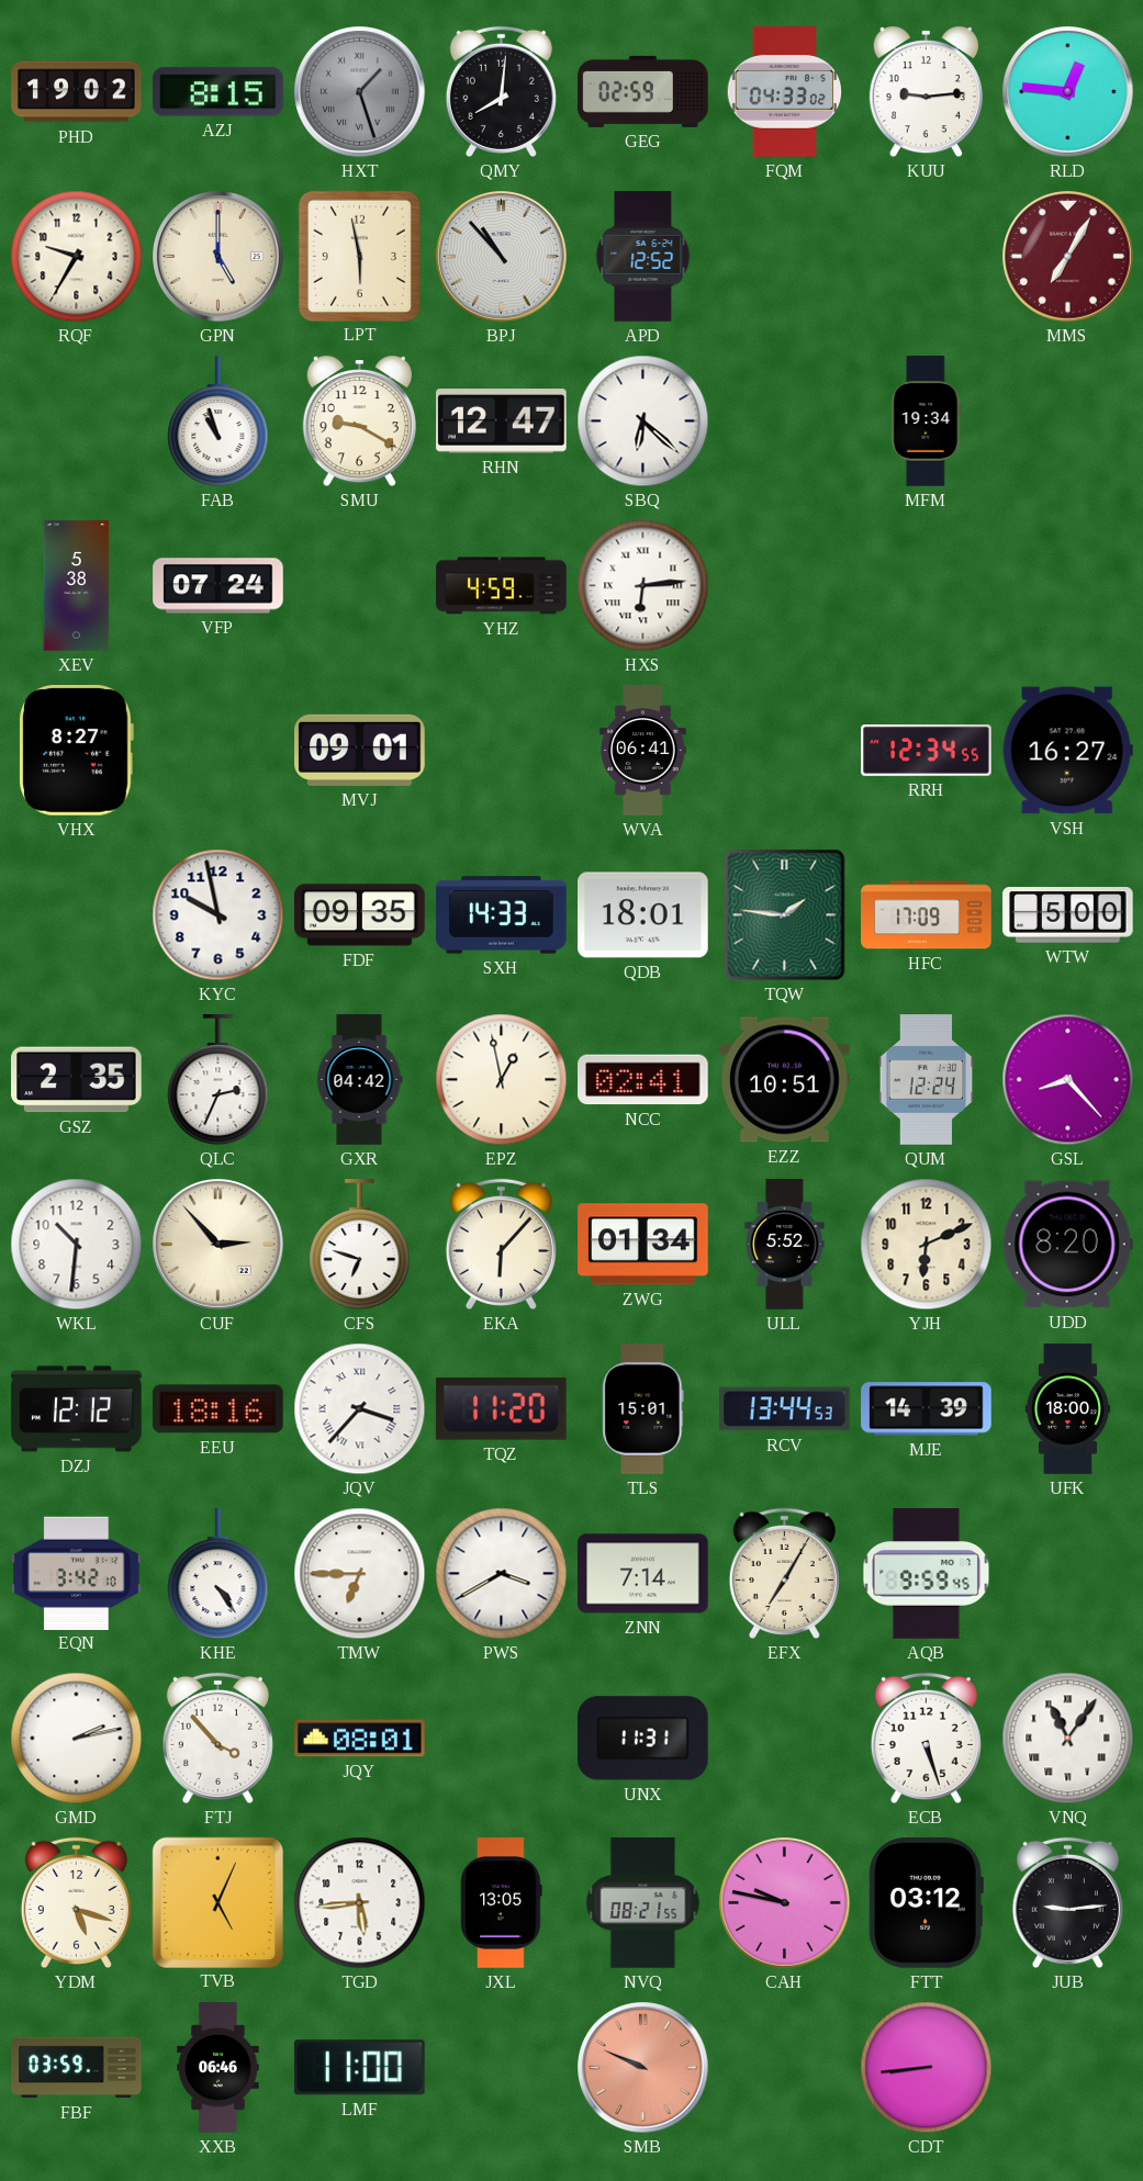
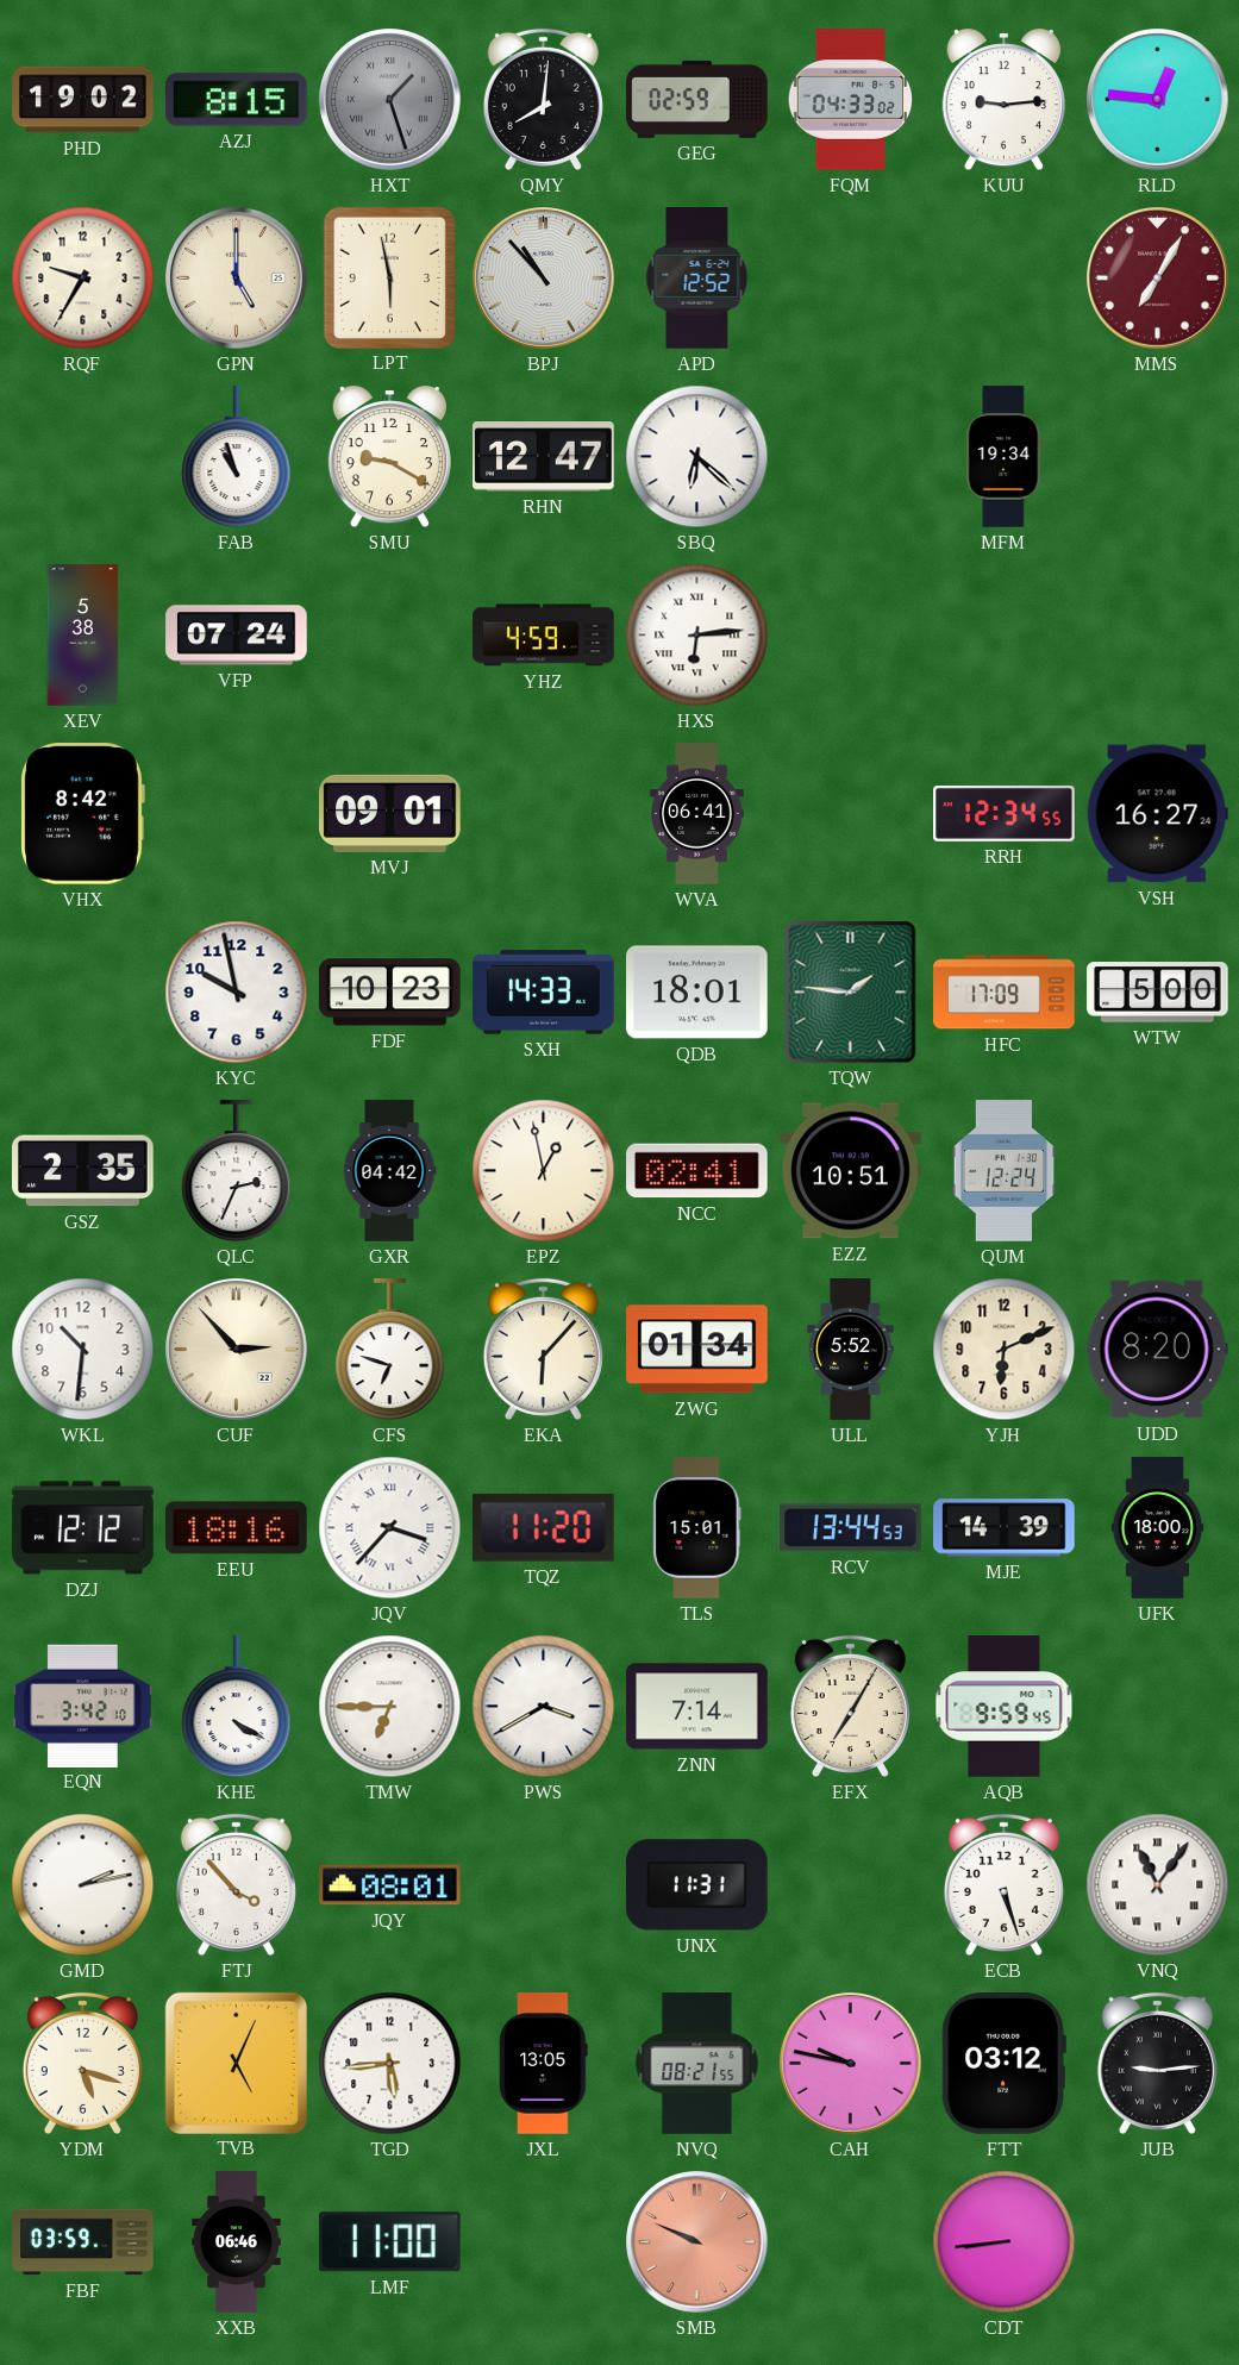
VHX: 8:27 -> 8:42
FDF: 09:35 -> 10:23
GSL: 8:23 -> none
KHE: 4:24 -> 4:20
